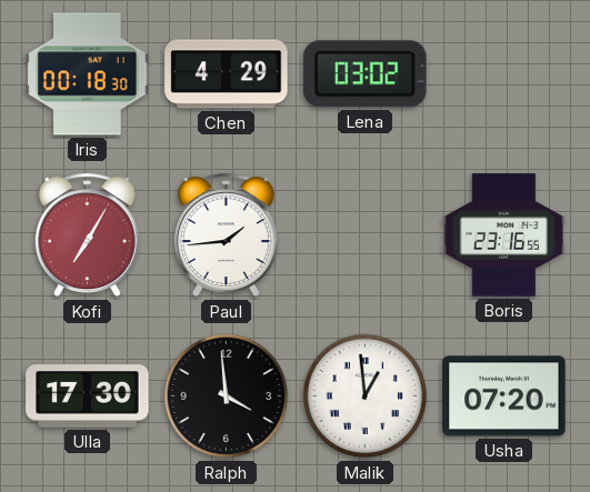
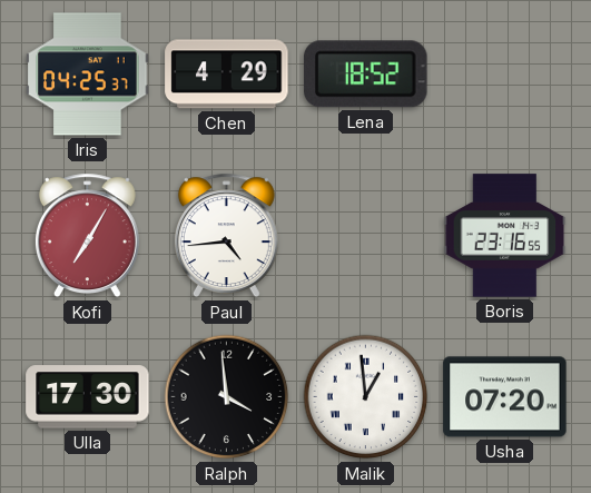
Iris: 00:18 -> 04:25
Lena: 03:02 -> 18:52
Paul: 1:44 -> 4:44
